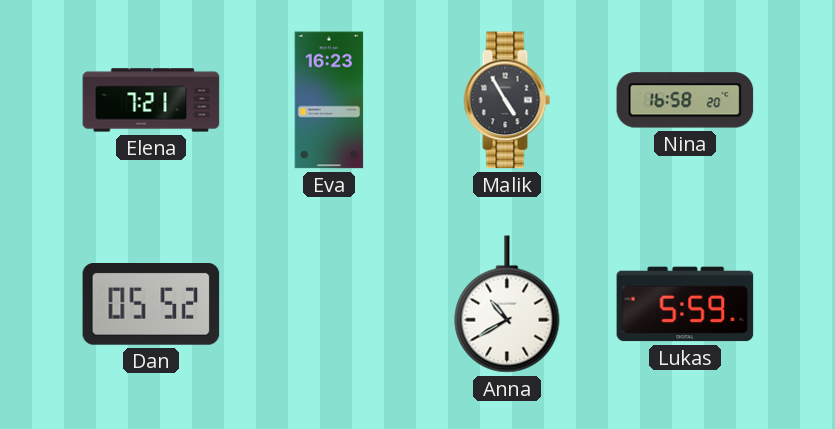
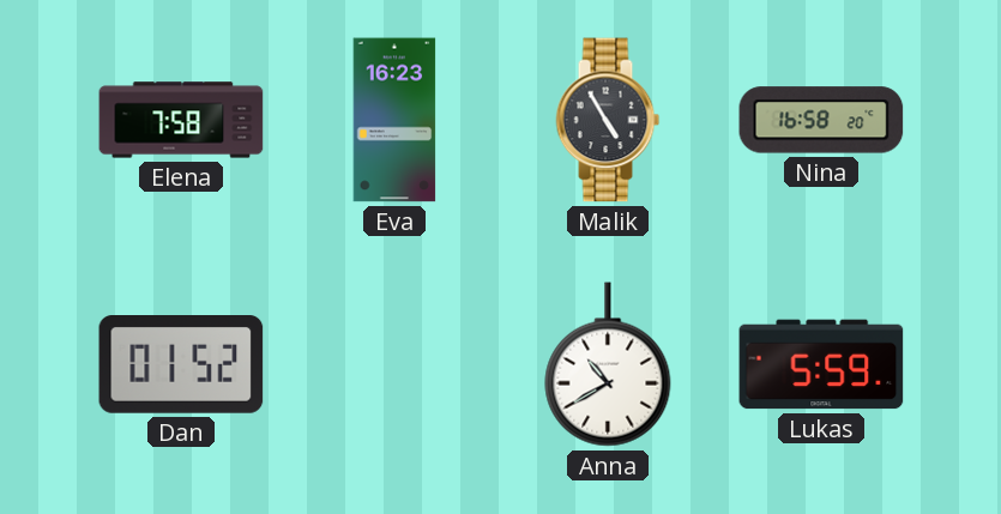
Elena: 7:21 -> 7:58
Dan: 05:52 -> 01:52
